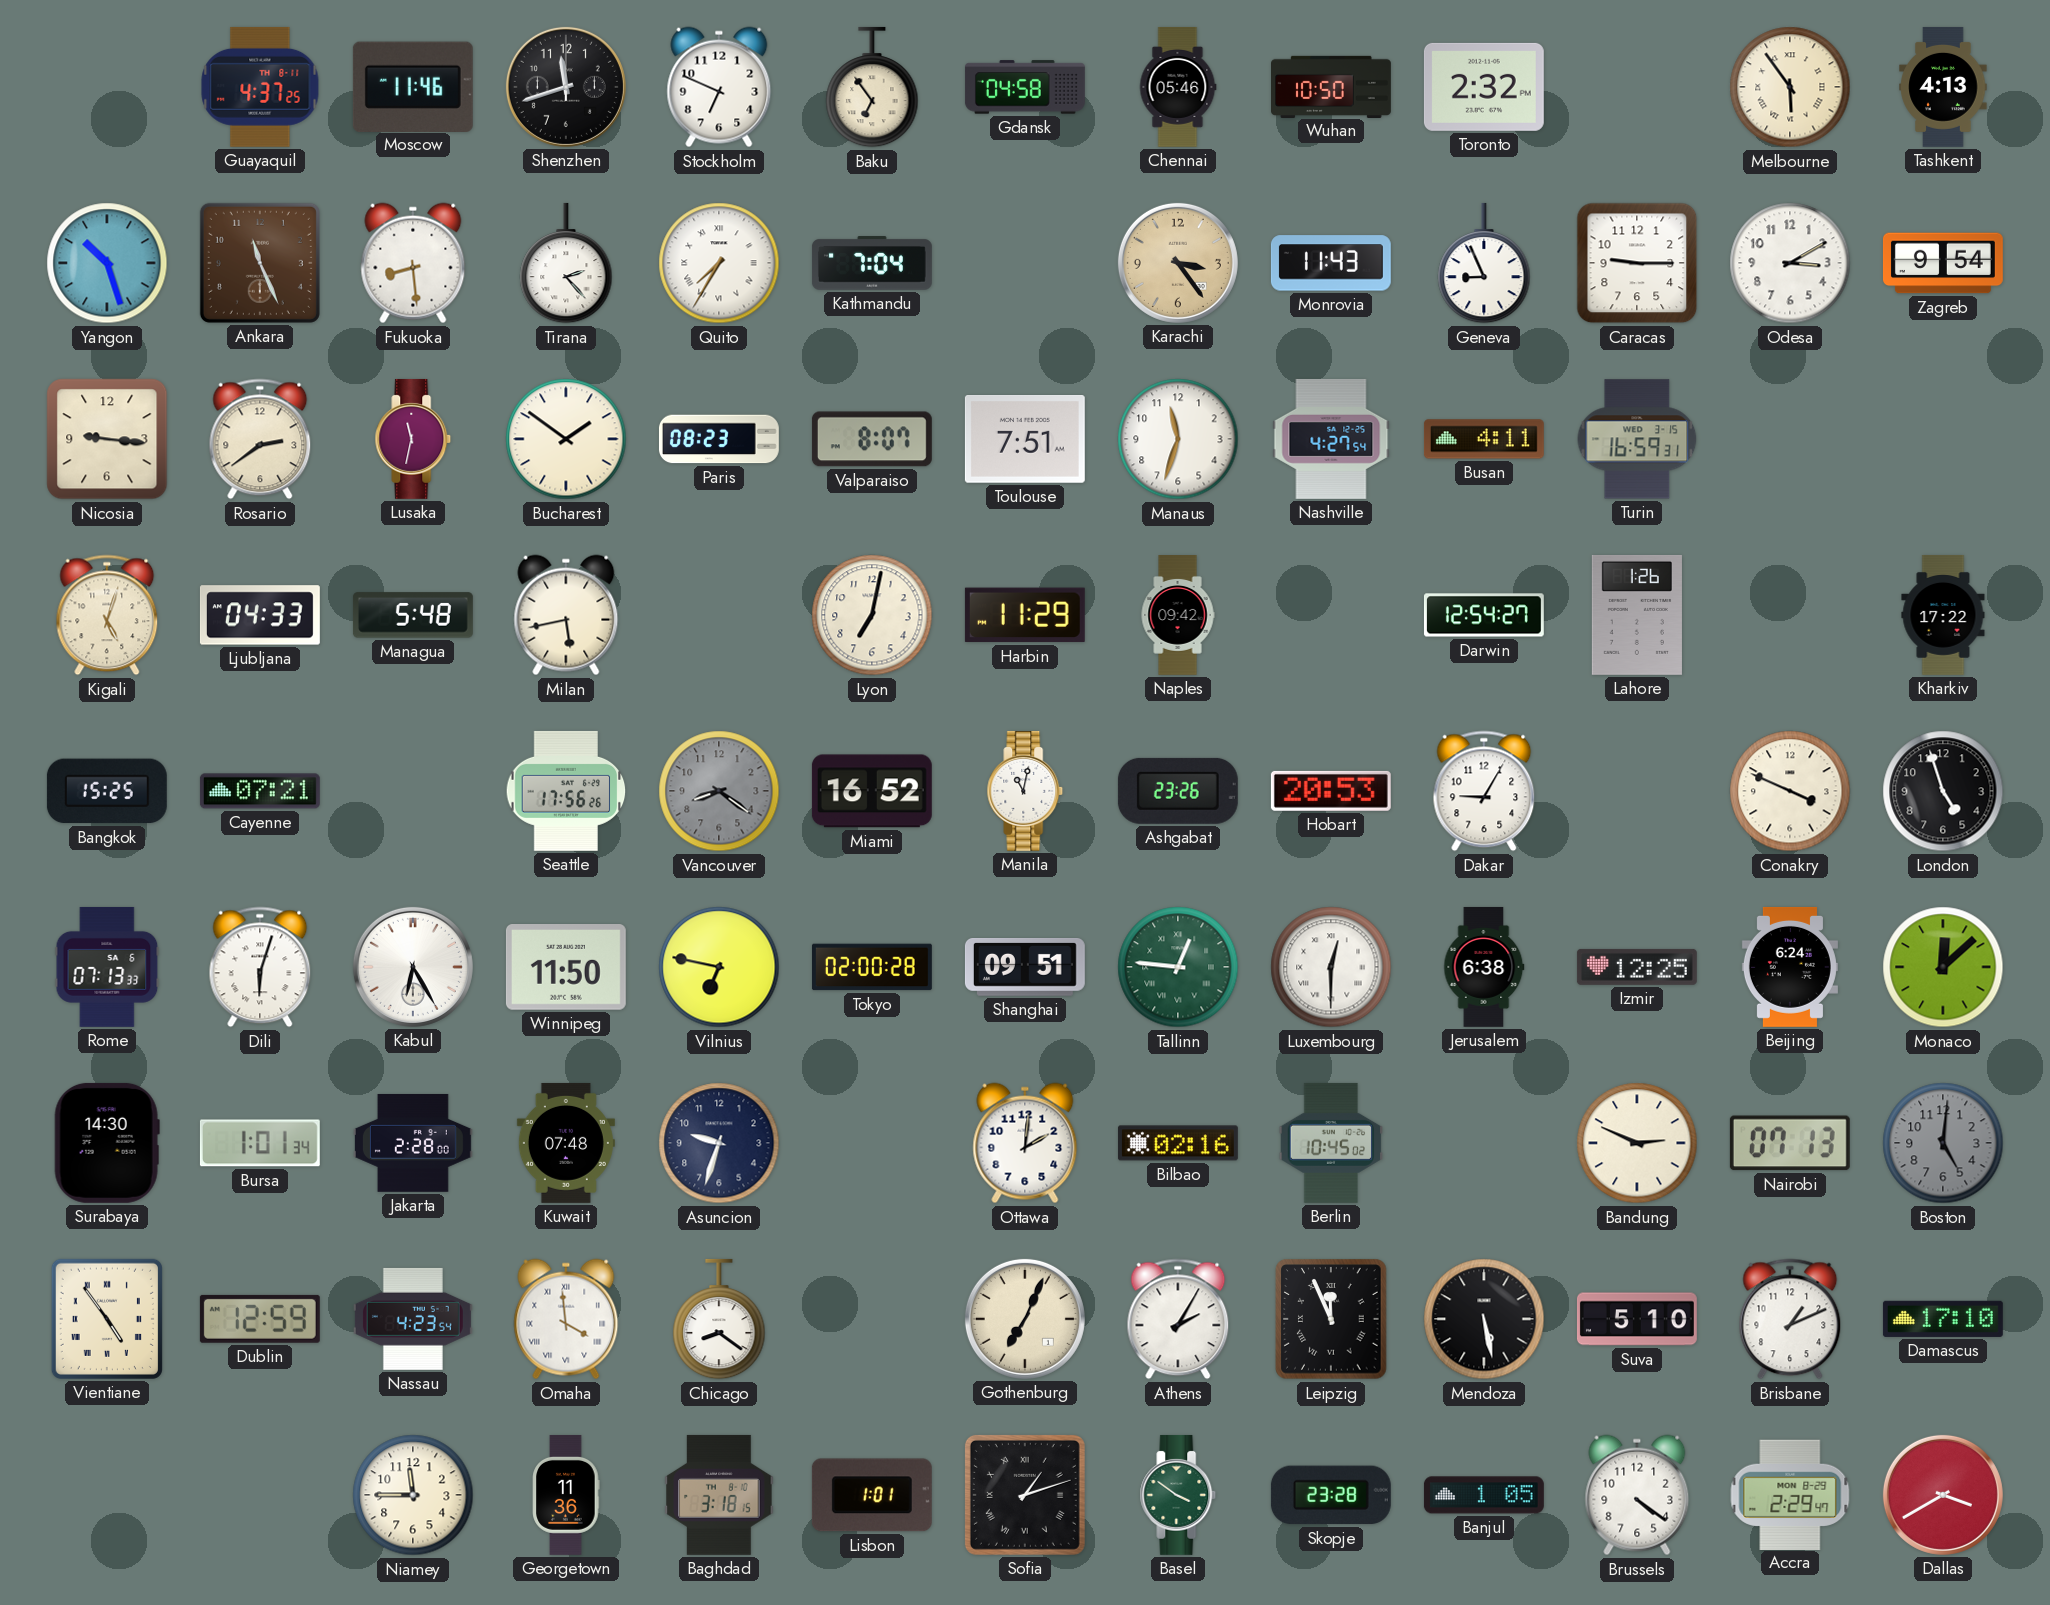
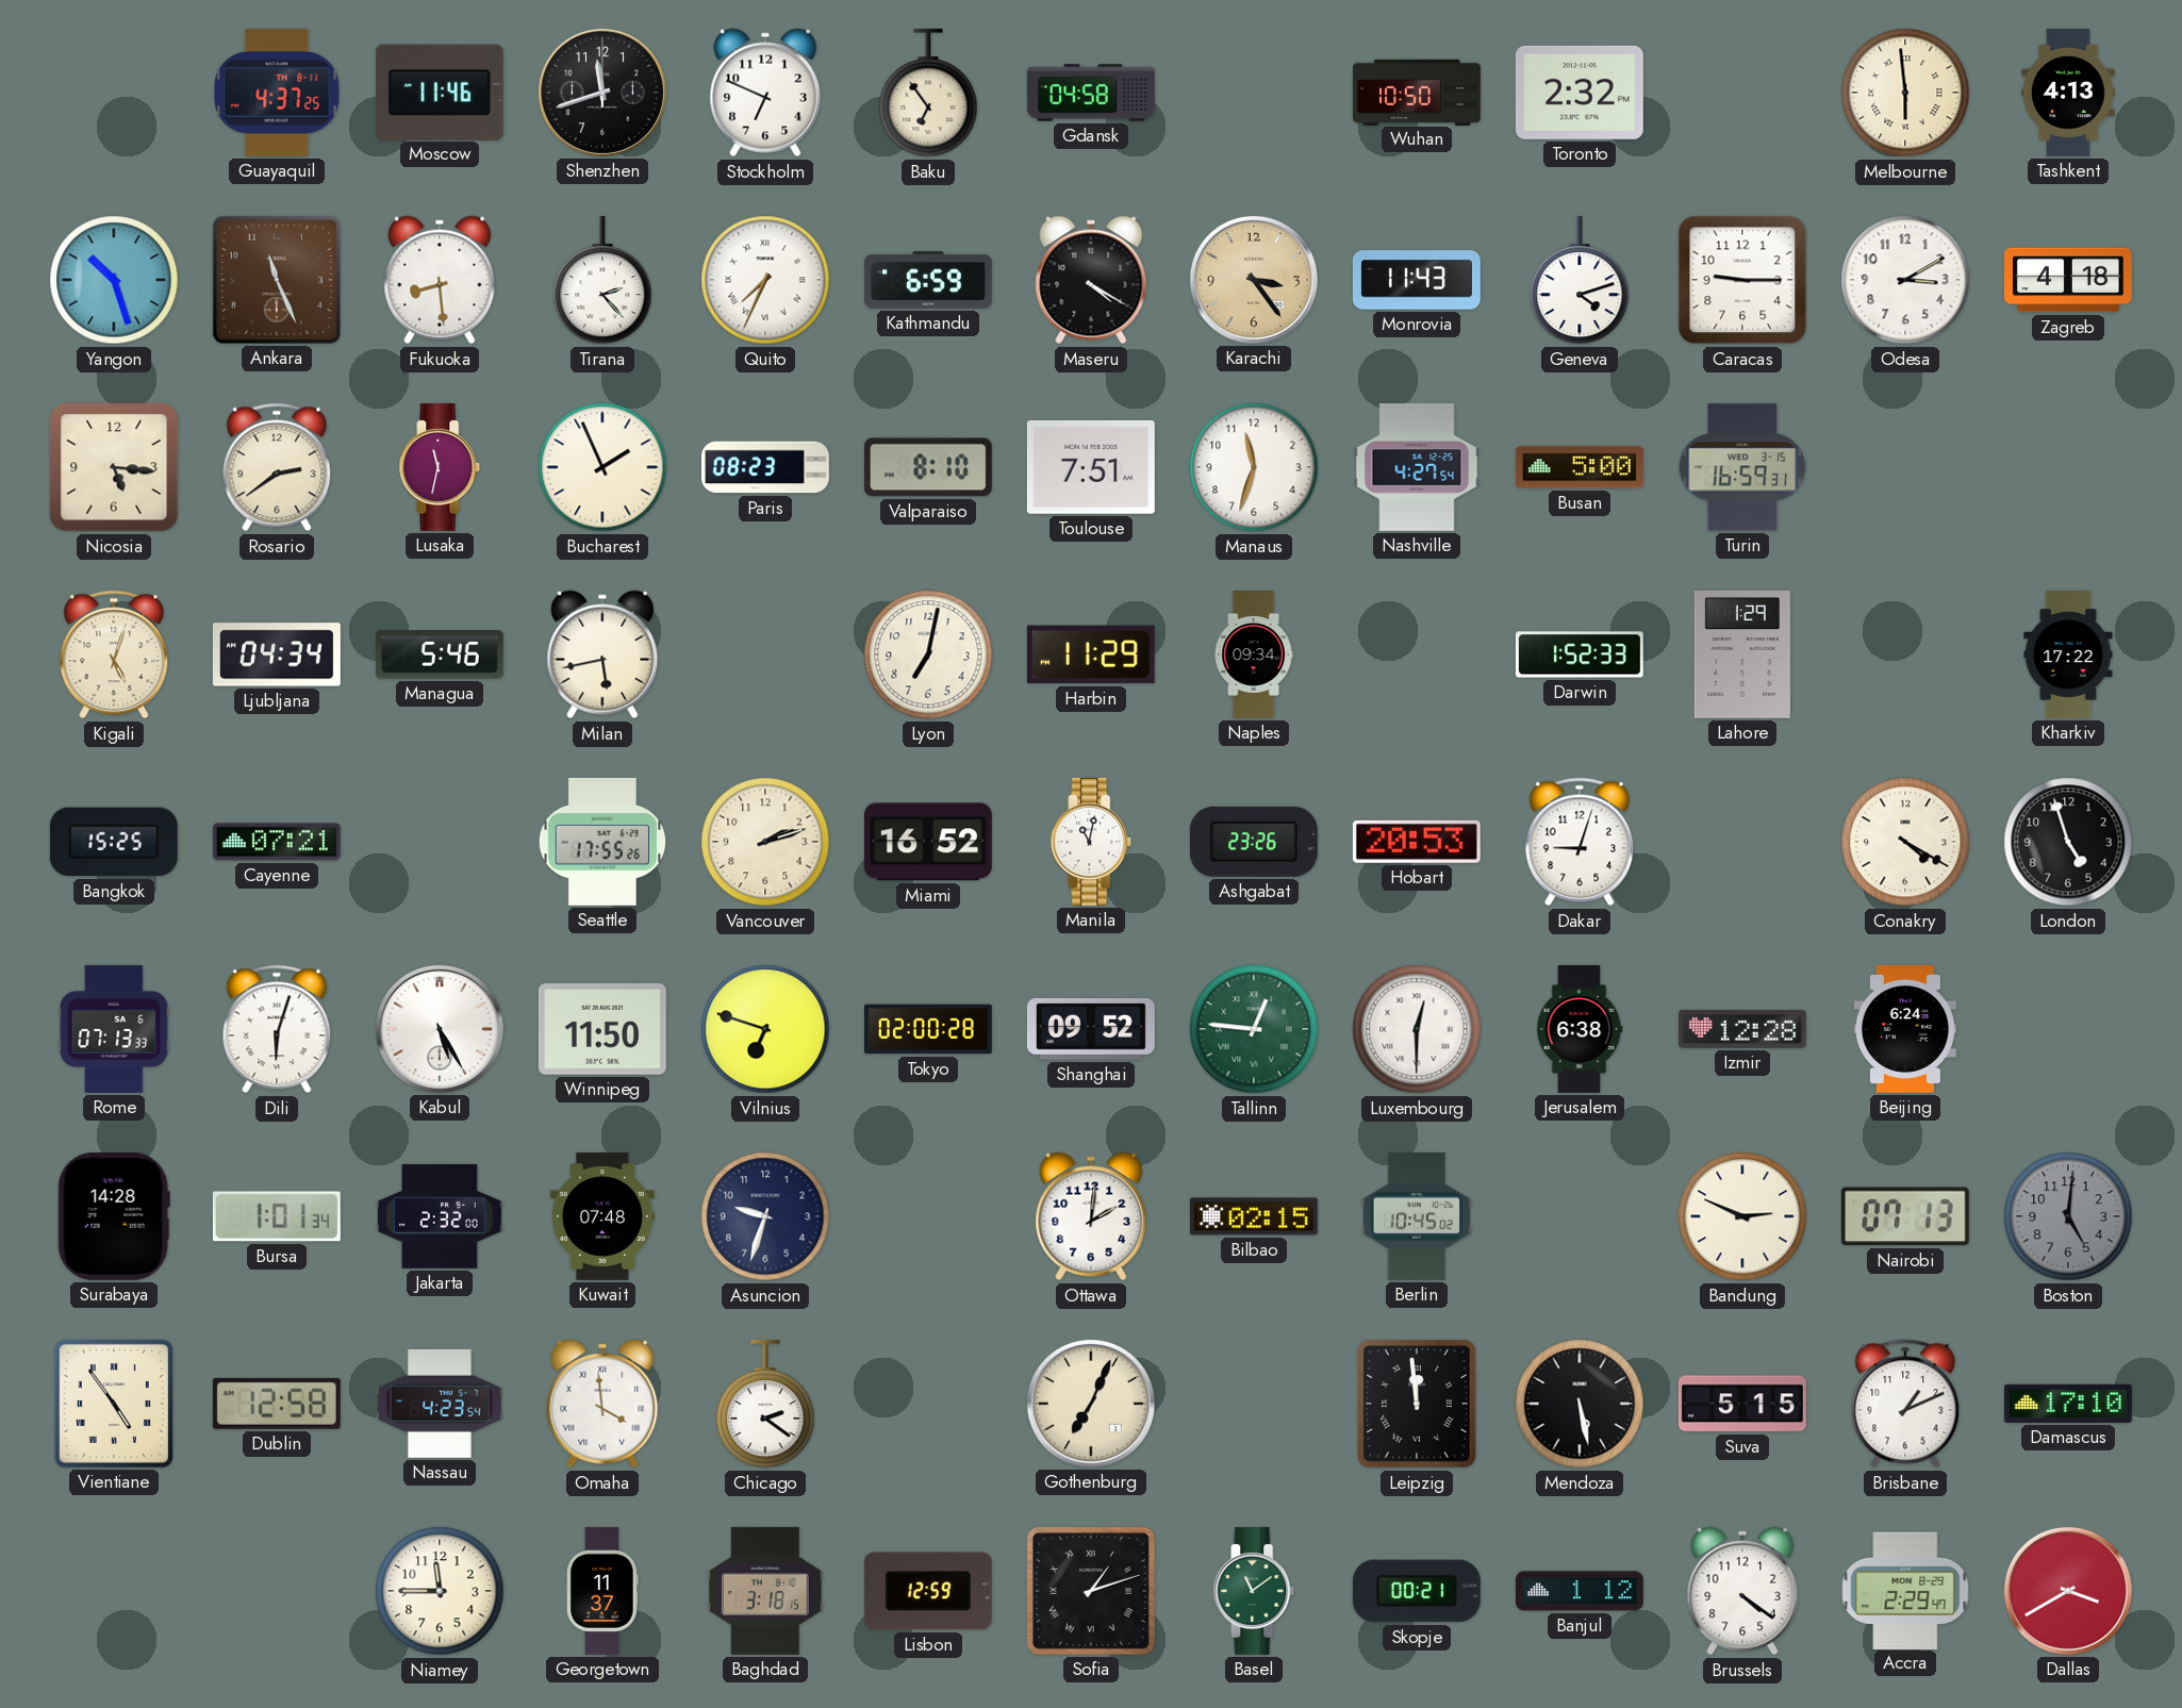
Chennai: 05:46 -> none
Melbourne: 5:54 -> 5:59
Quito: 7:35 -> 7:34
Kathmandu: 7:04 -> 6:59
Maseru: none -> 4:20
Geneva: 8:56 -> 4:12
Zagreb: 9:54 -> 4:18
Nicosia: 9:16 -> 5:16
Bucharest: 1:51 -> 1:56
Valparaiso: 8:07 -> 8:10
Busan: 4:11 -> 5:00
Ljubljana: 04:33 -> 04:34
Managua: 5:48 -> 5:46
Naples: 09:42 -> 09:34
Darwin: 12:54 -> 1:52
Lahore: 1:26 -> 1:29
Seattle: 17:56 -> 17:55
Vancouver: 8:21 -> 2:12
Vancouver dial: grey -> cream
Dakar: 9:05 -> 9:03
Conakry: 3:49 -> 4:20
Kabul: 6:25 -> 5:25
Vilnius: 6:47 -> 6:48
Shanghai: 09:51 -> 09:52
Izmir: 12:25 -> 12:28
Monaco: 12:08 -> none
Surabaya: 14:30 -> 14:28
Jakarta: 2:28 -> 2:32
Bilbao: 02:16 -> 02:15
Dublin: 12:59 -> 12:58
Chicago: 8:21 -> 2:21
Athens: 2:05 -> none
Leipzig: 11:56 -> 11:59
Suva: 5:10 -> 5:15
Georgetown: 11:36 -> 11:37
Lisbon: 1:01 -> 12:59
Basel: 3:51 -> 11:09
Skopje: 23:28 -> 00:21
Banjul: 1:05 -> 1:12
